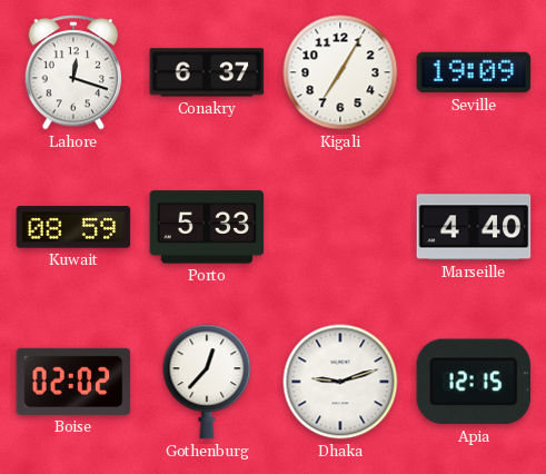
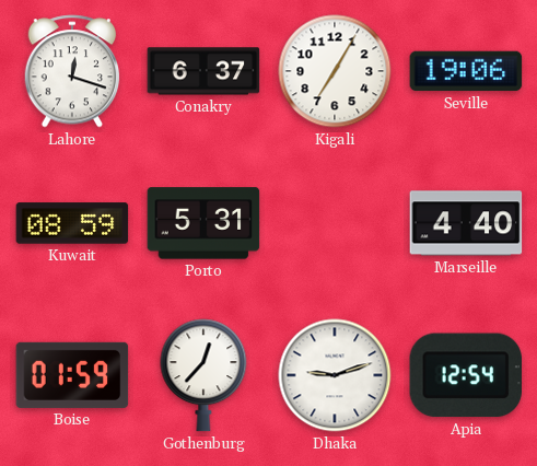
Seville: 19:09 -> 19:06
Porto: 5:33 -> 5:31
Boise: 02:02 -> 01:59
Apia: 12:15 -> 12:54
